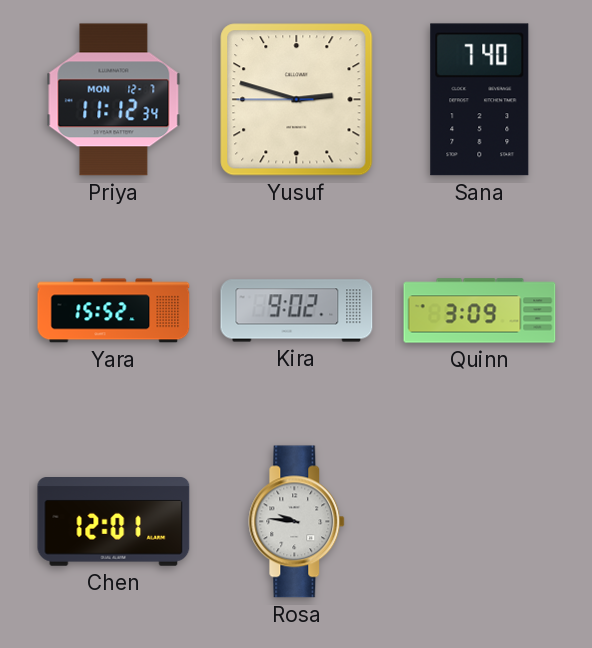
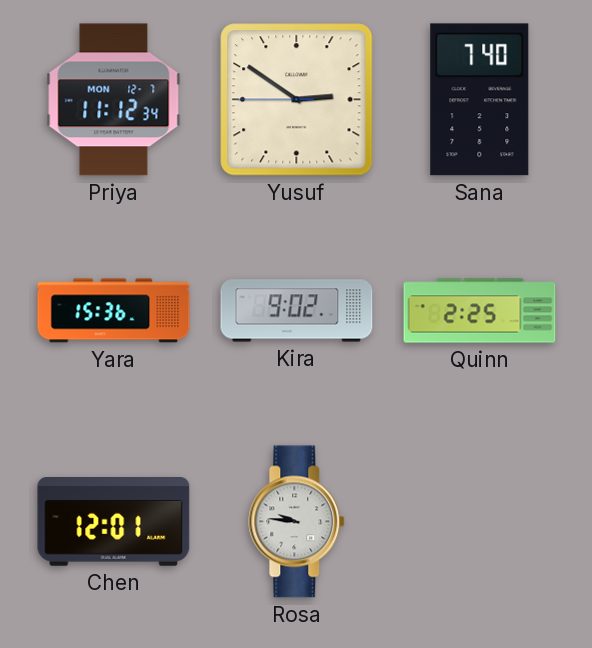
Yusuf: 2:47 -> 2:50
Yara: 15:52 -> 15:36
Quinn: 3:09 -> 2:25
